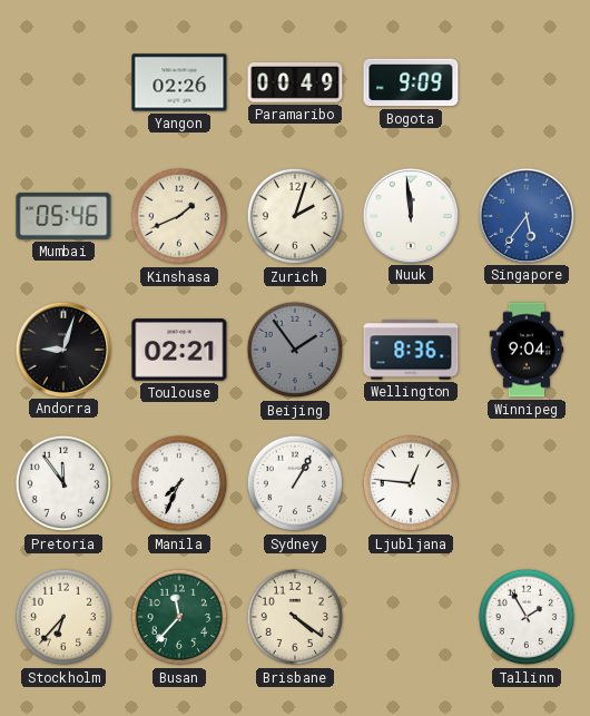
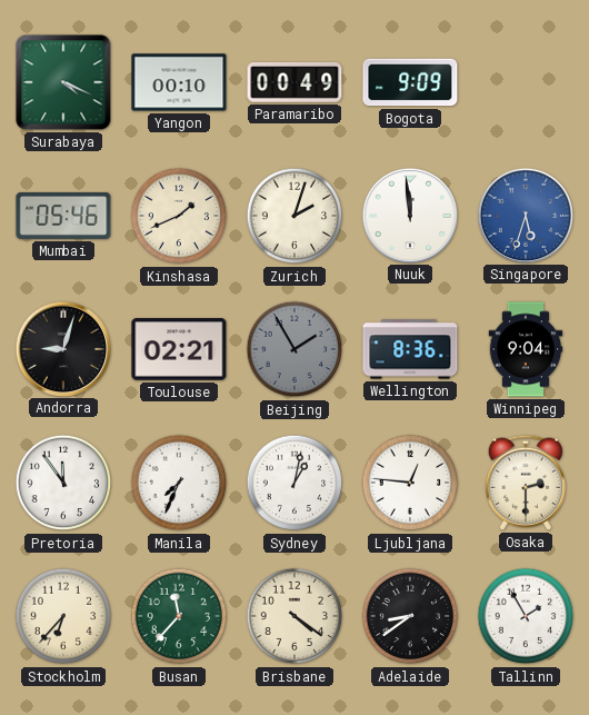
Surabaya: none -> 4:19
Yangon: 02:26 -> 00:10
Singapore: 5:36 -> 5:33
Beijing: 1:54 -> 1:55
Sydney: 1:05 -> 1:02
Osaka: none -> 2:30
Adelaide: none -> 8:39
